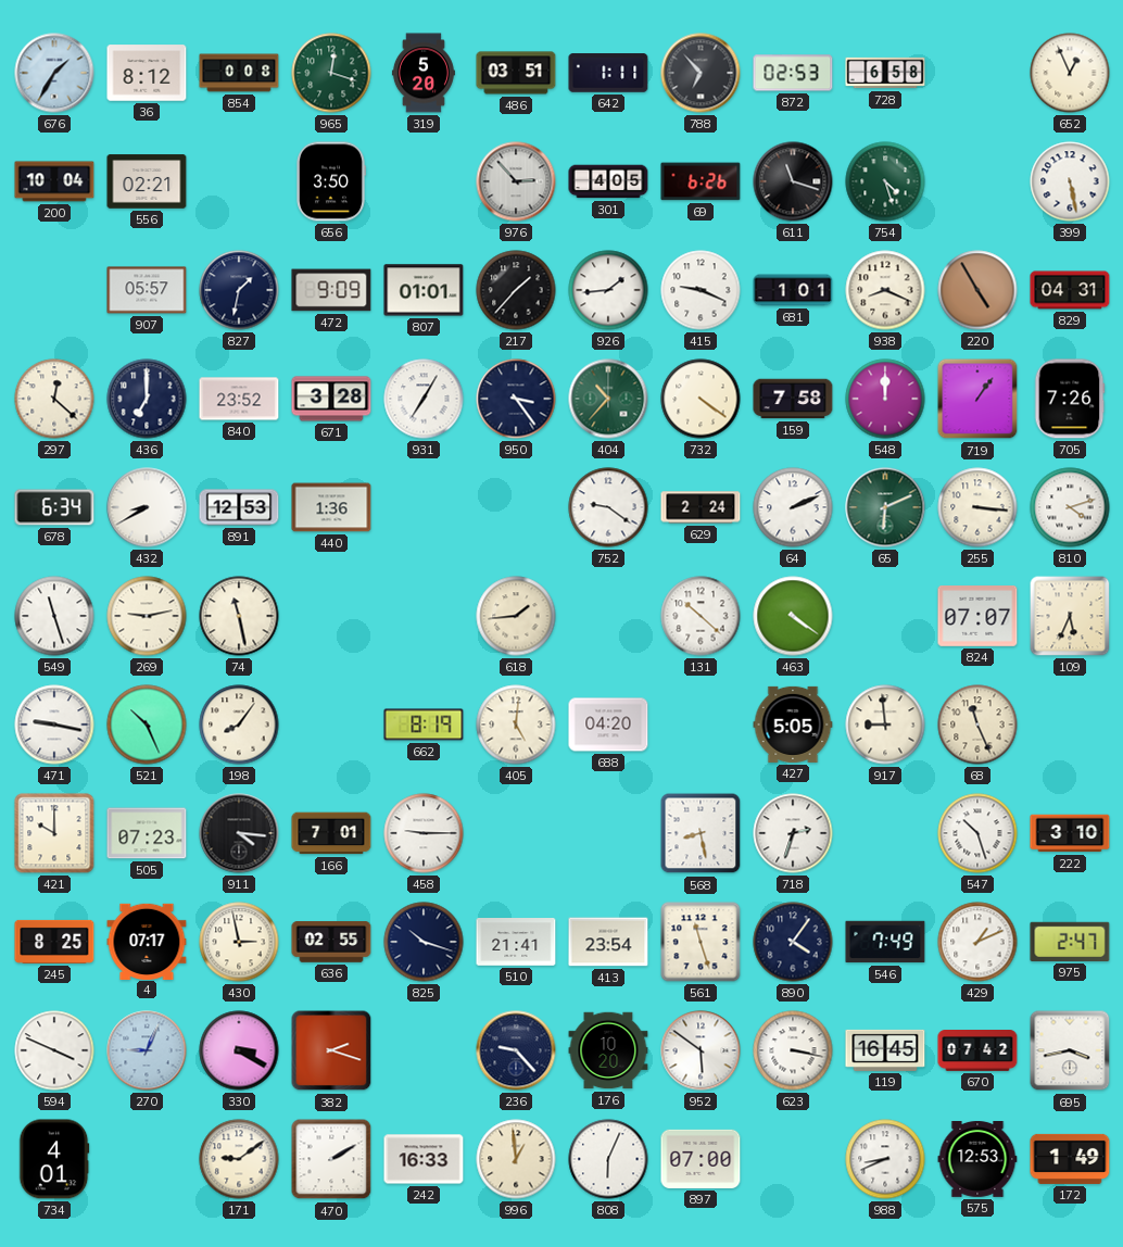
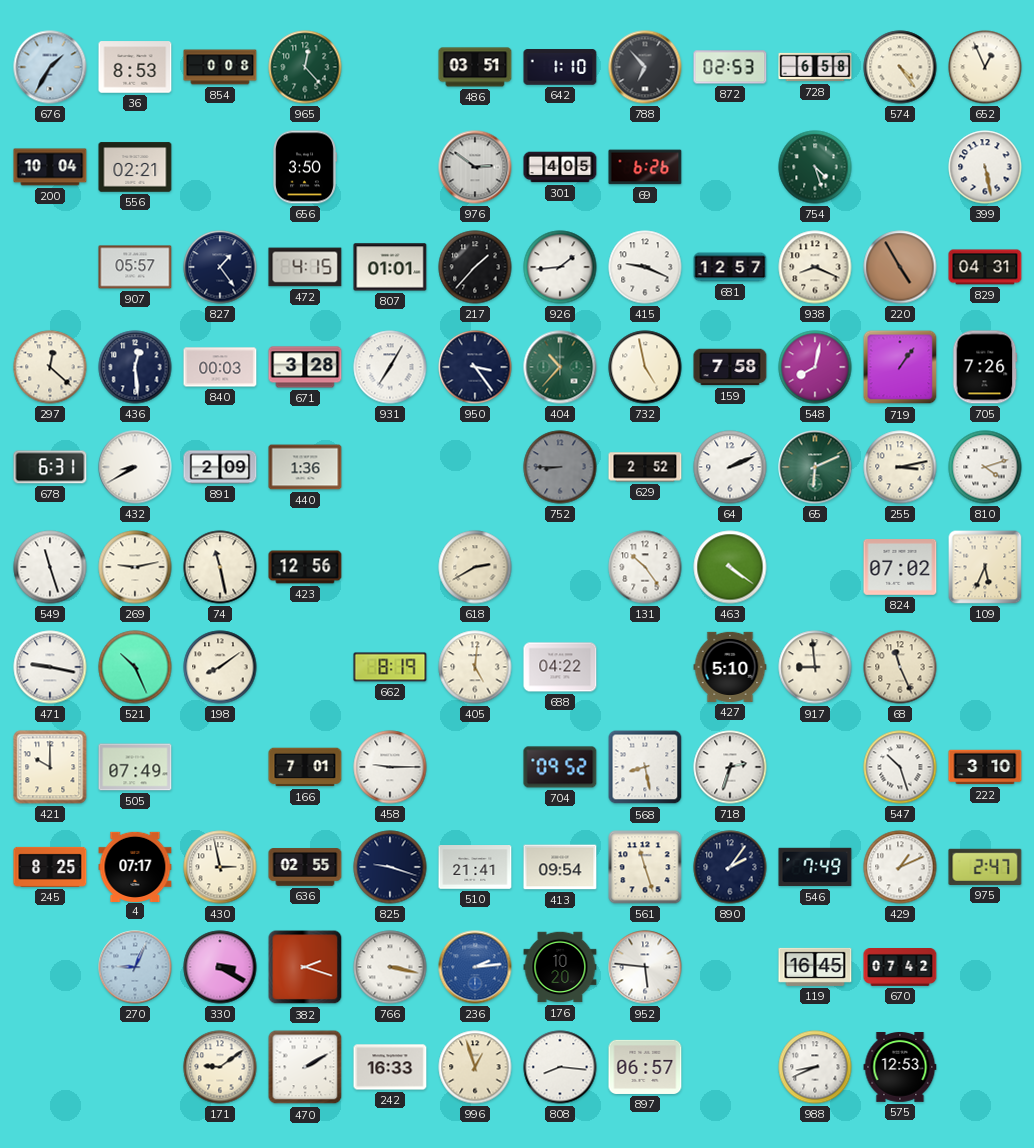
36: 8:12 -> 8:53
965: 12:18 -> 12:23
319: 5:20 -> none
642: 1:11 -> 1:10
574: none -> 4:24
976: 2:53 -> 2:51
611: 11:18 -> none
827: 1:32 -> 1:24
472: 9:09 -> 4:15
681: 1:01 -> 12:57
436: 7:00 -> 12:29
840: 23:52 -> 00:03
732: 4:21 -> 4:58
548: 12:00 -> 8:02
678: 6:34 -> 6:31
891: 12:53 -> 2:09
752: 9:21 -> 8:45
752 dial: white -> grey
629: 2:24 -> 2:52
255: 3:16 -> 3:13
423: none -> 12:56
618: 1:44 -> 2:40
131: 10:22 -> 10:24
824: 07:07 -> 07:02
198: 8:06 -> 8:09
688: 04:20 -> 04:22
427: 5:05 -> 5:10
505: 07:23 -> 07:49
911: 4:16 -> none
704: none -> 09:52
825: 10:18 -> 9:18
413: 23:54 -> 09:54
890: 4:06 -> 2:06
594: 3:49 -> none
766: none -> 3:17
236: 9:23 -> 2:14
236 dial: navy -> blue
952: 5:51 -> 5:46
623: 3:17 -> none
695: 3:43 -> none
734: 4:01 -> none
996: 12:59 -> 12:57
808: 6:04 -> 8:16
897: 07:00 -> 06:57
172: 1:49 -> none
